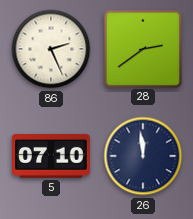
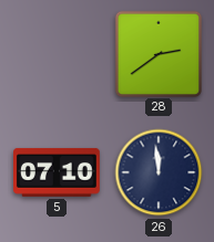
86: 2:26 -> none
